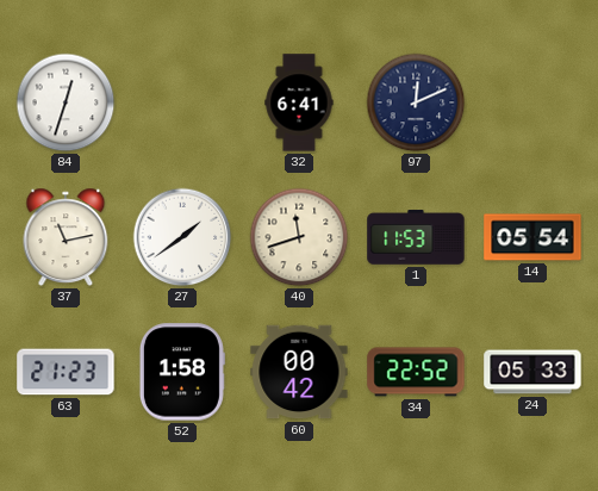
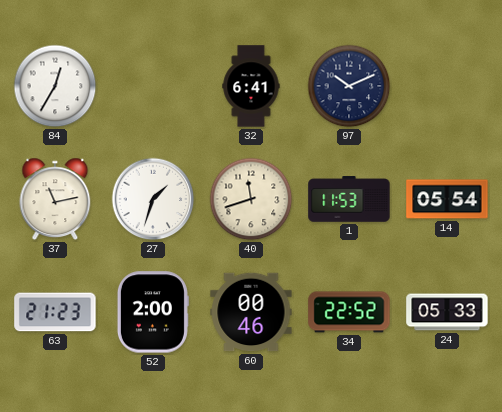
84: 12:33 -> 12:35
97: 12:11 -> 10:11
27: 1:39 -> 1:33
52: 1:58 -> 2:00
60: 00:42 -> 00:46
